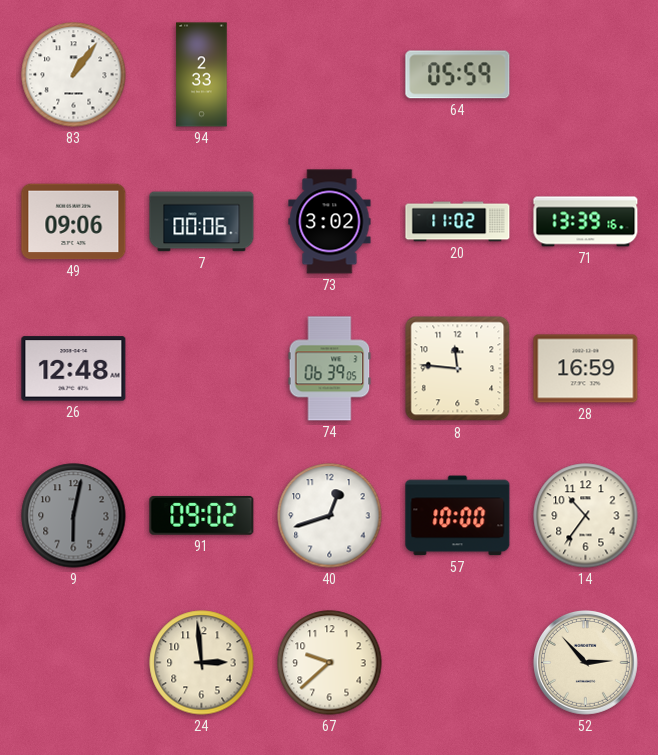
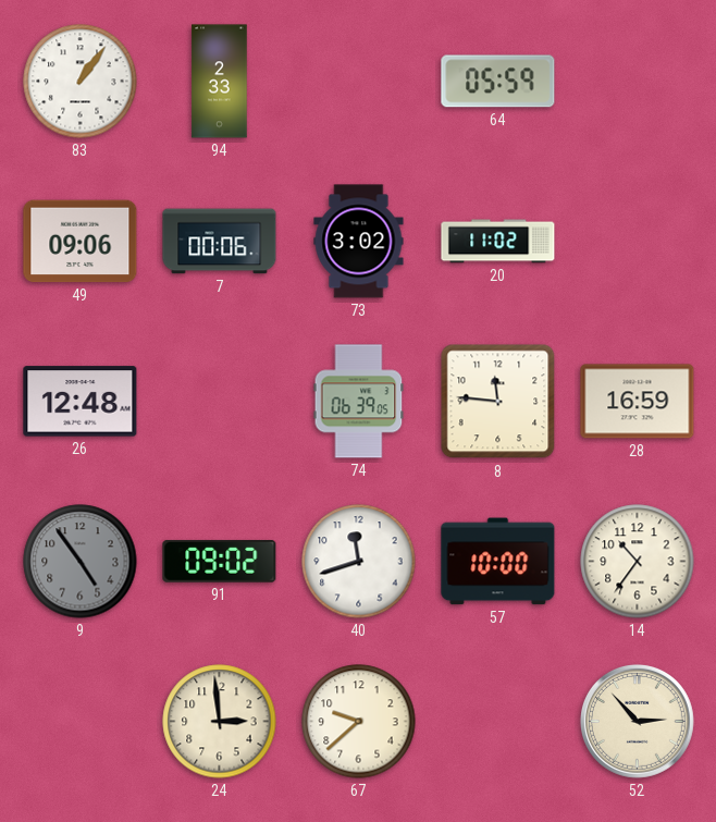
71: 13:39 -> none
9: 6:02 -> 4:54
40: 12:42 -> 11:42
